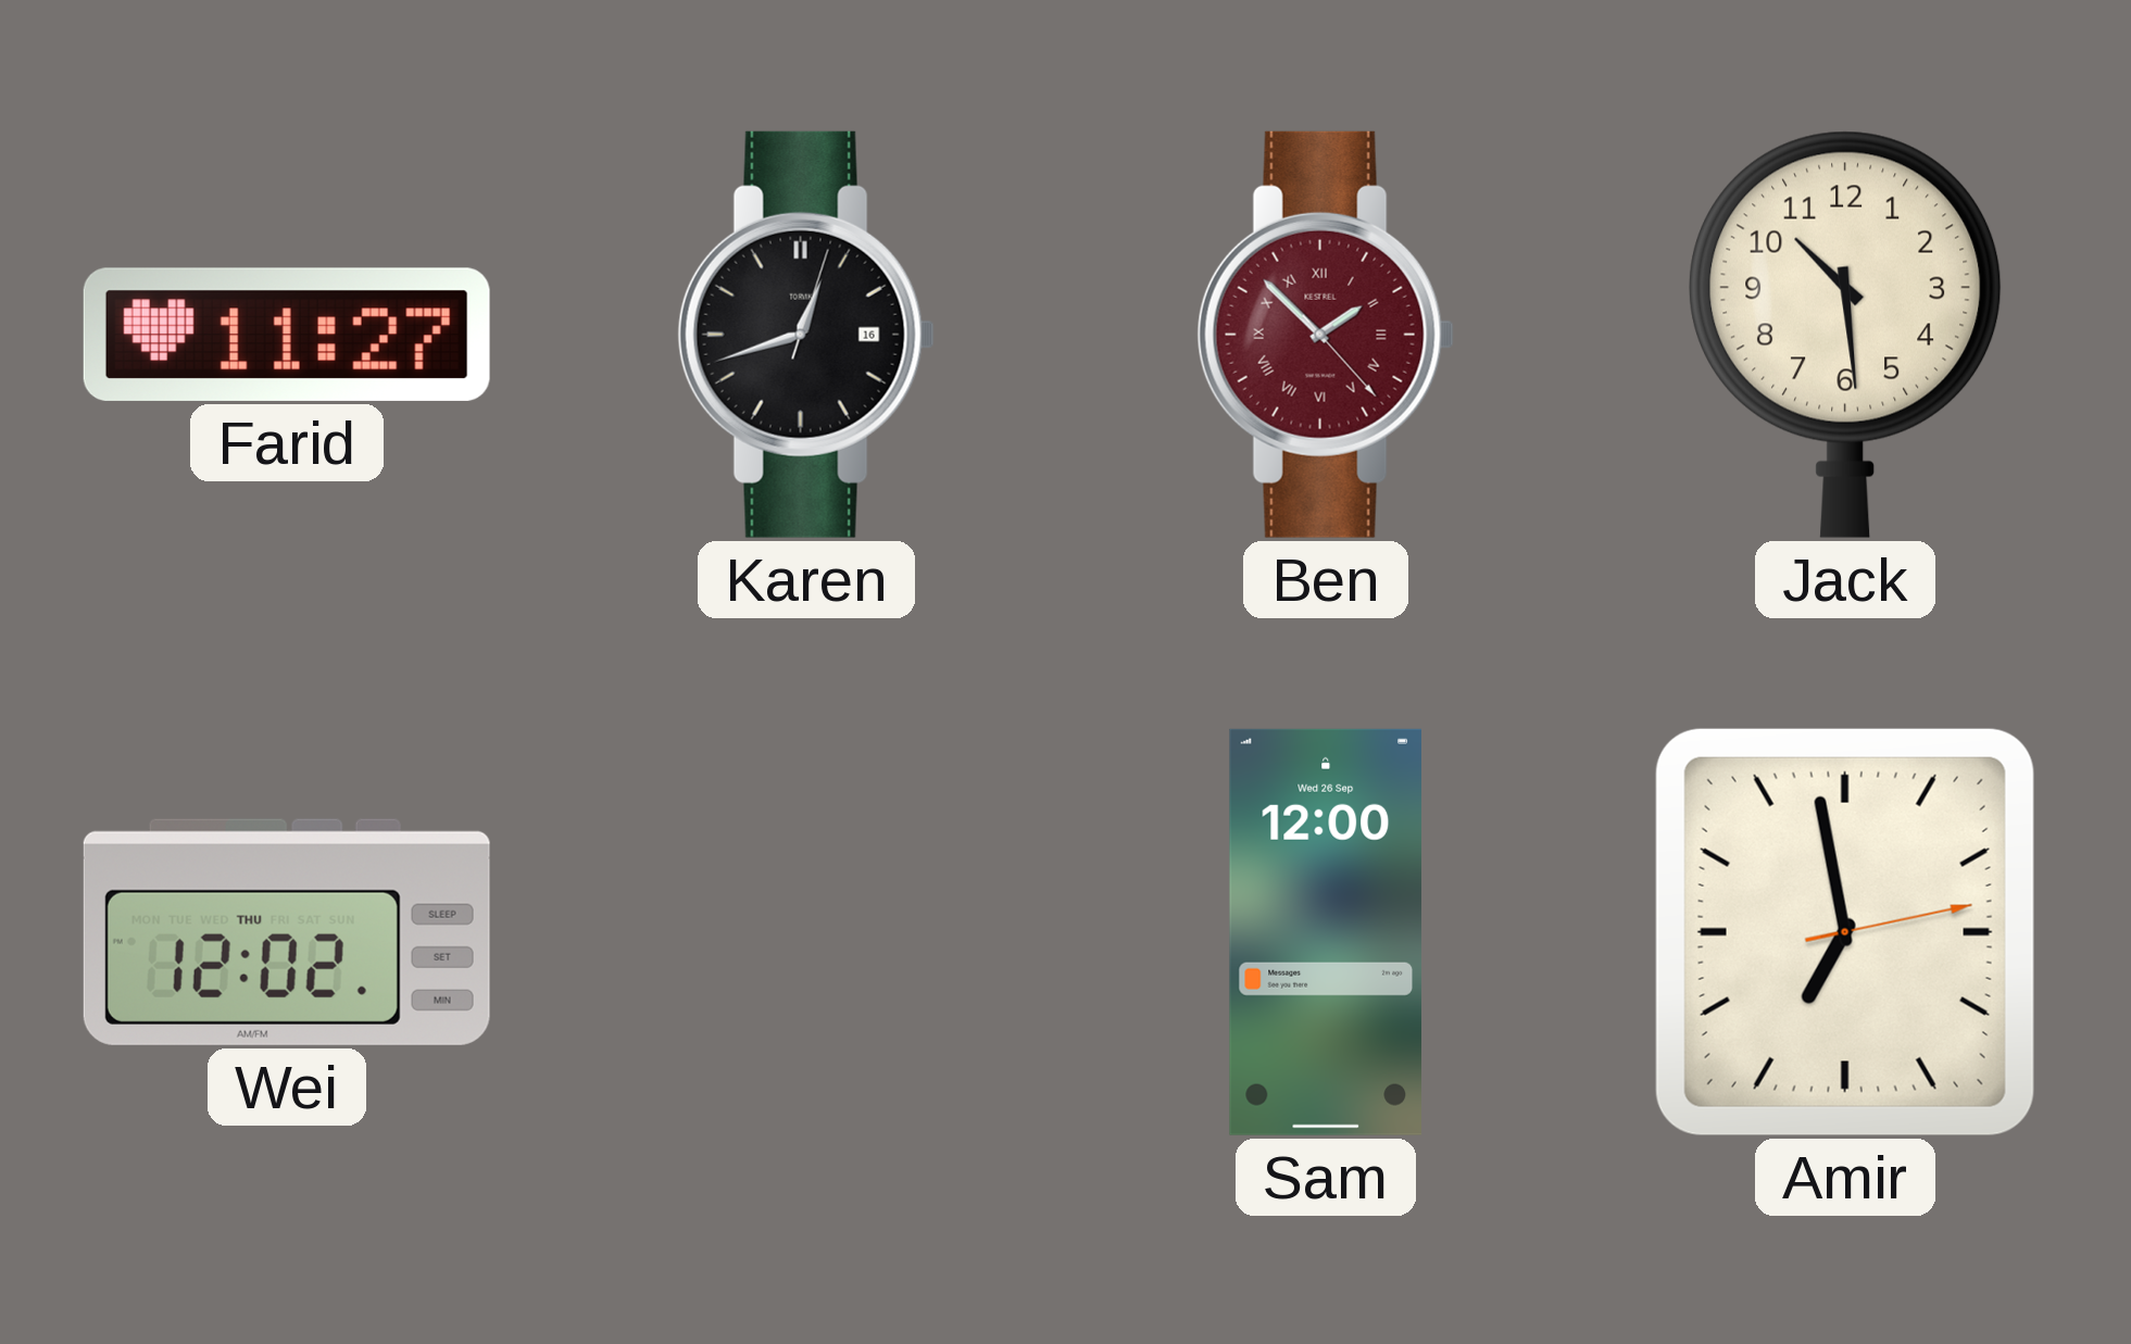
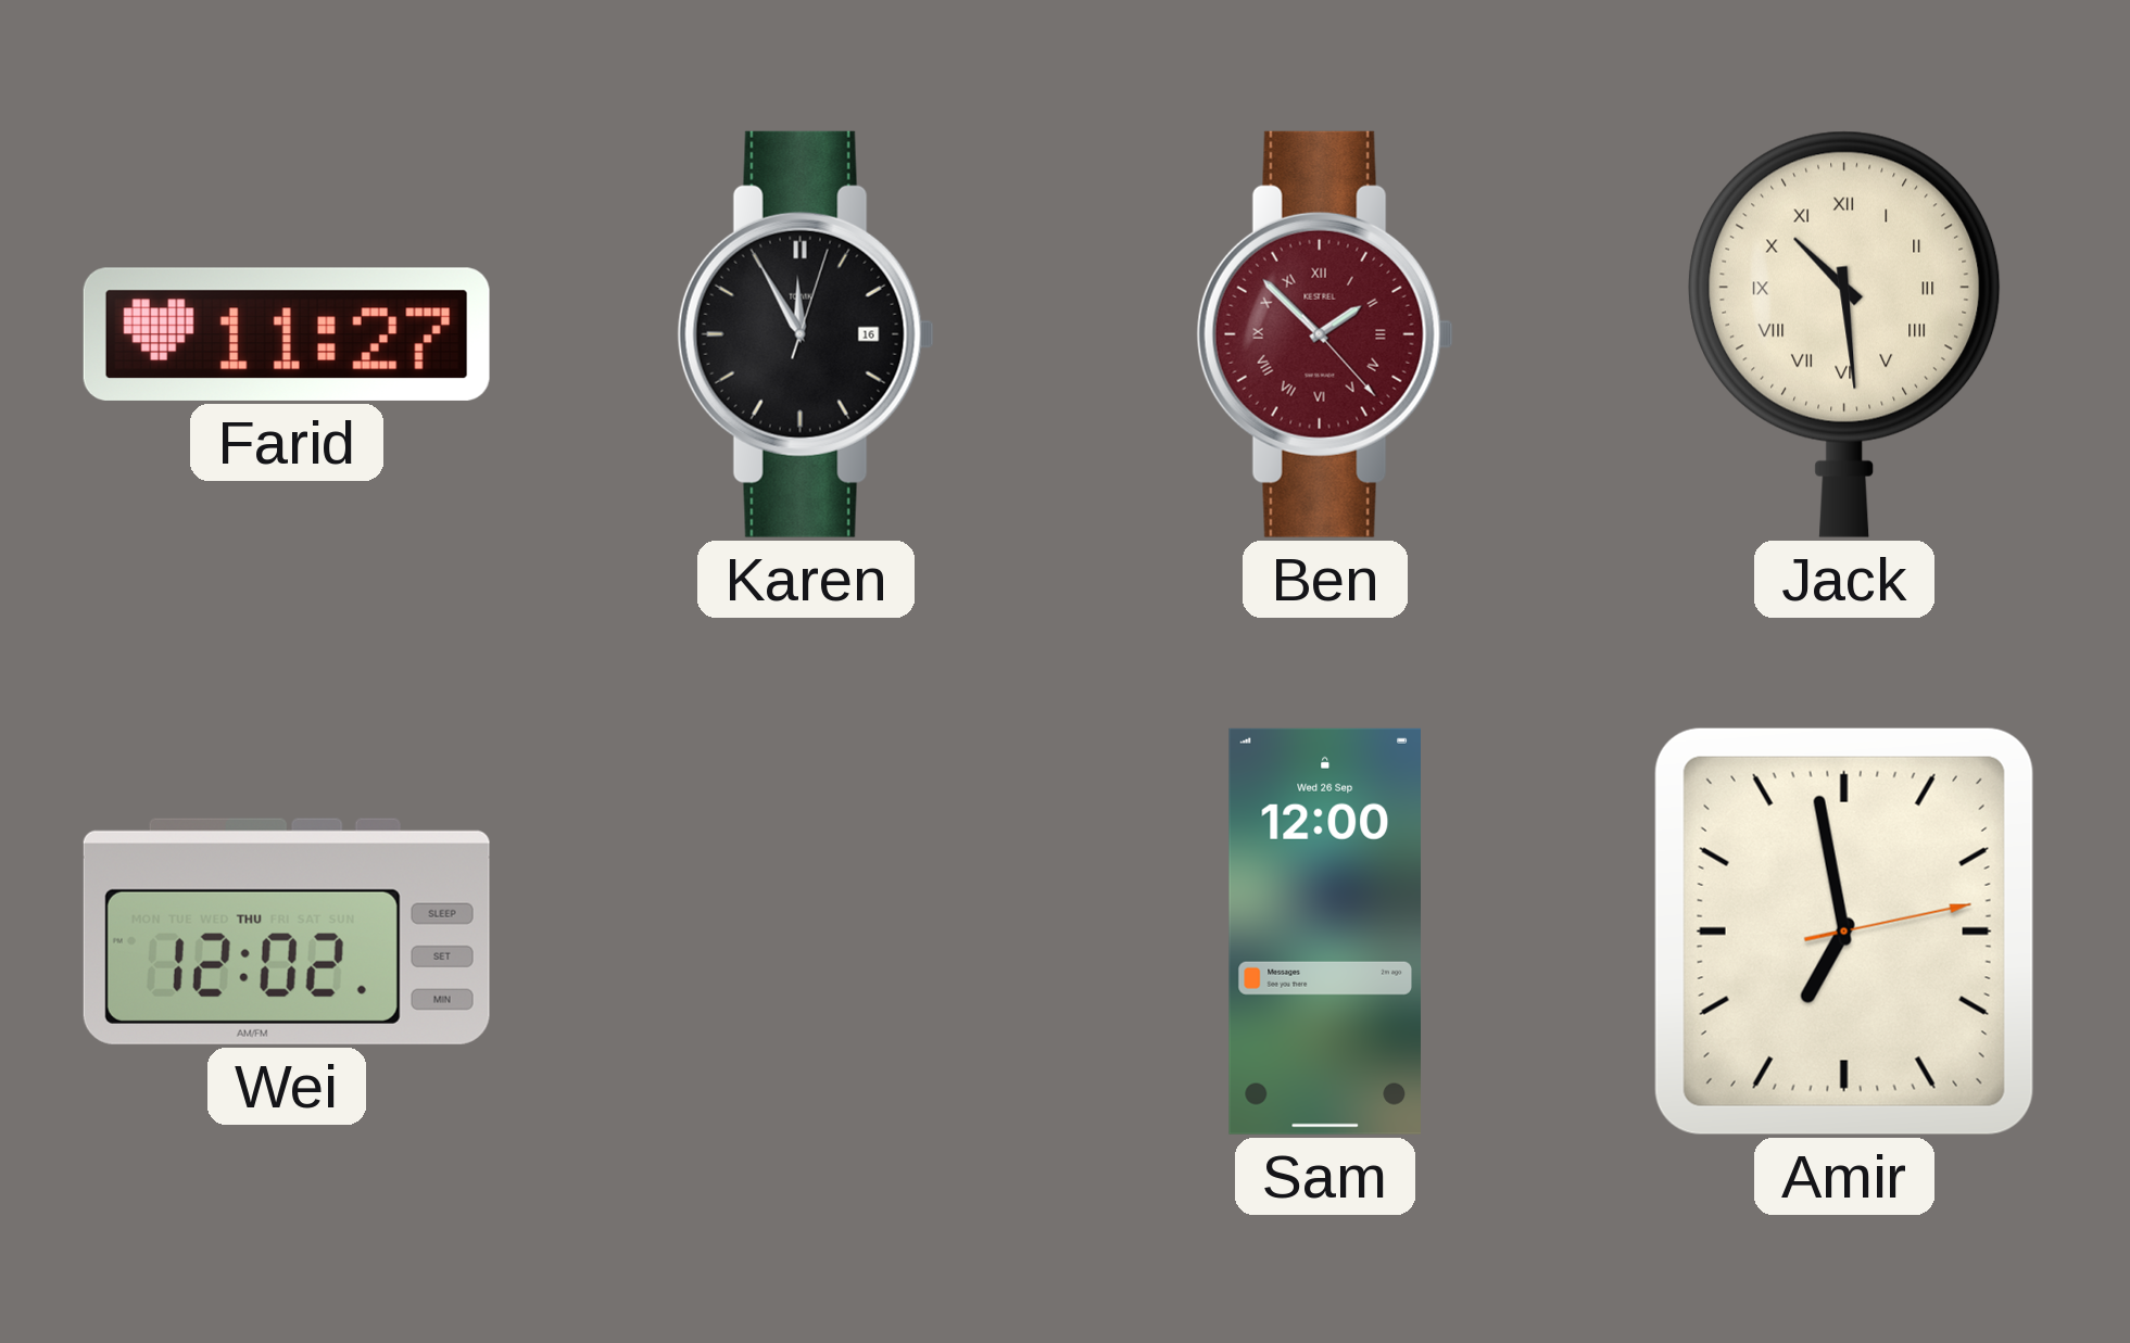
Karen: 12:42 -> 11:55
Jack numerals: Arabic -> Roman
